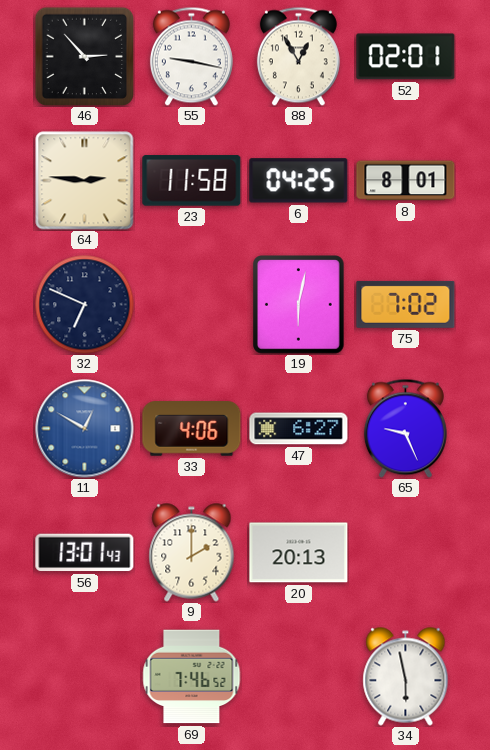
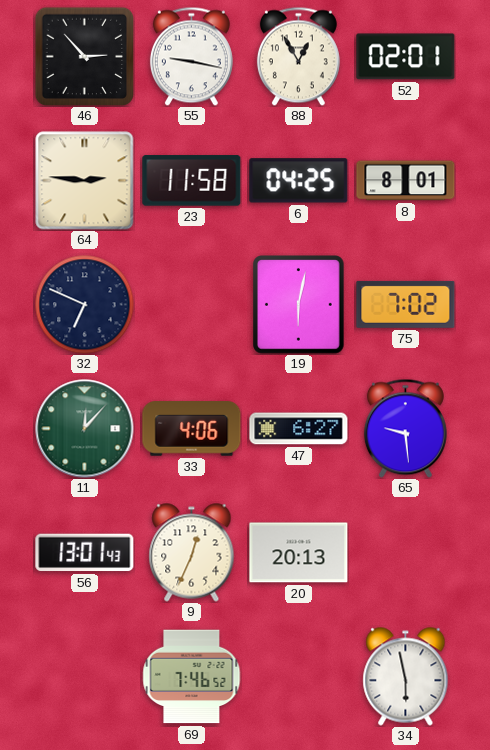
11: 12:50 -> 12:07
11 dial: blue -> green
65: 9:26 -> 9:29
9: 2:00 -> 12:34
